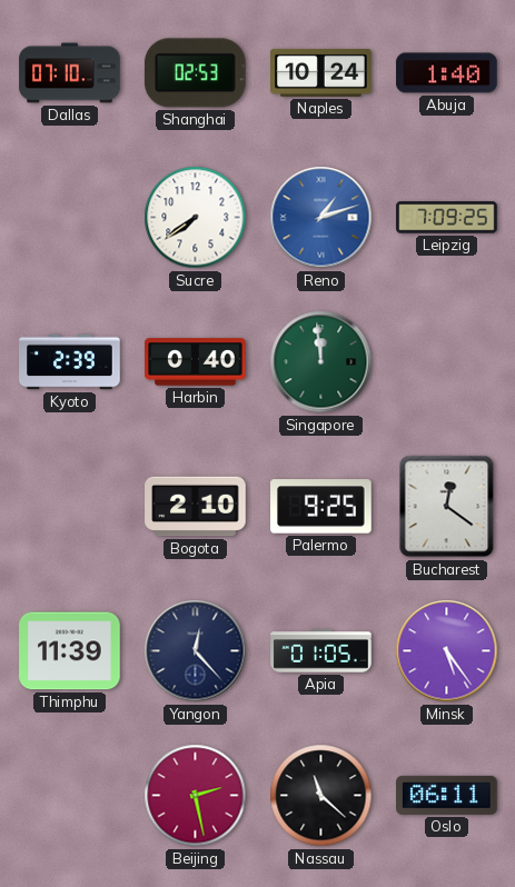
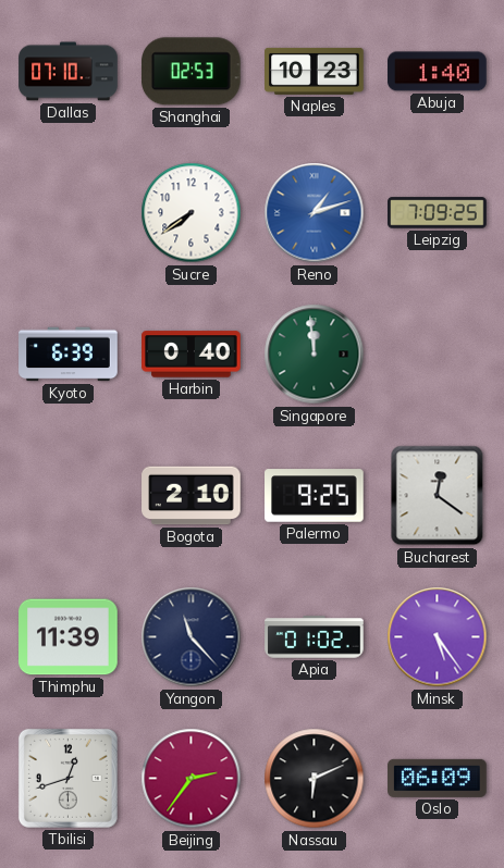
Naples: 10:24 -> 10:23
Kyoto: 2:39 -> 6:39
Yangon: 12:23 -> 11:23
Apia: 01:05 -> 01:02
Tbilisi: none -> 12:42
Beijing: 2:28 -> 2:36
Nassau: 11:22 -> 6:11
Oslo: 06:11 -> 06:09
